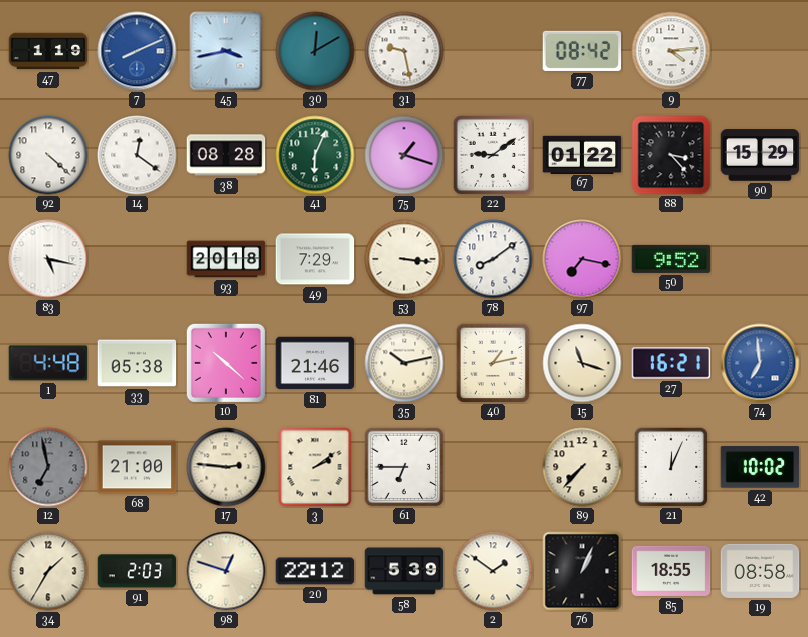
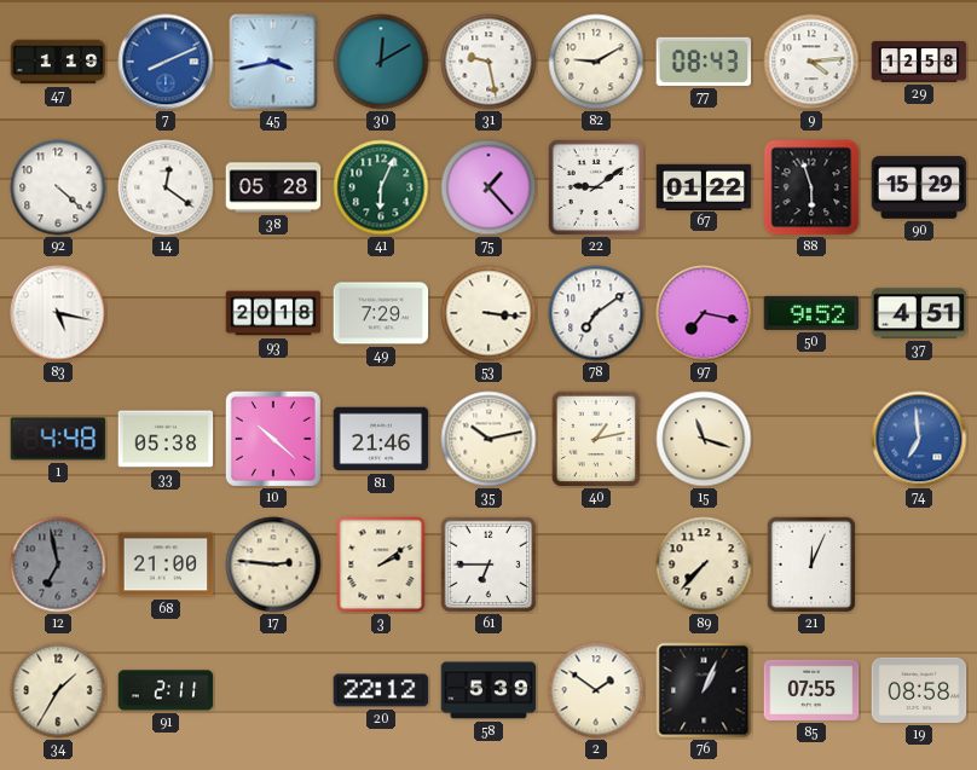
82: none -> 9:10
77: 08:42 -> 08:43
29: none -> 12:58
38: 08:28 -> 05:28
75: 1:18 -> 1:23
88: 3:23 -> 5:57
78: 8:09 -> 7:09
37: none -> 4:51
27: 16:21 -> none
42: 10:02 -> none
91: 2:03 -> 2:11
98: 12:48 -> none
85: 18:55 -> 07:55
